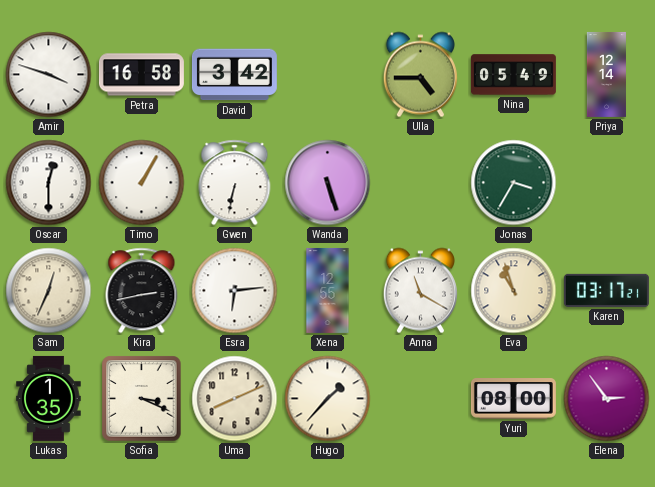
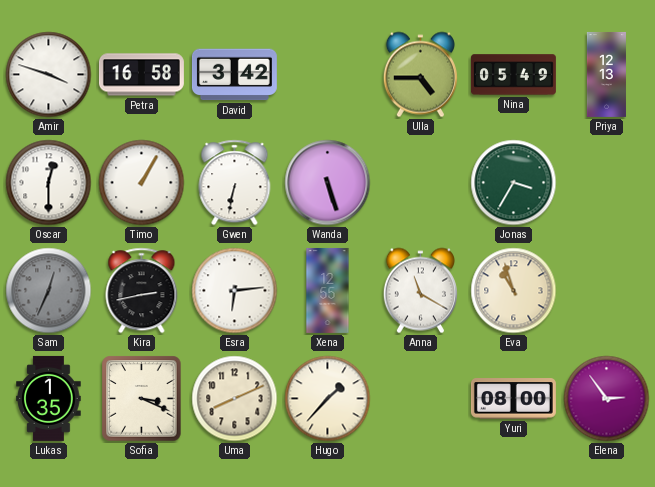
Priya: 12:14 -> 12:13
Sam dial: cream -> grey
Karen: 03:17 -> none
